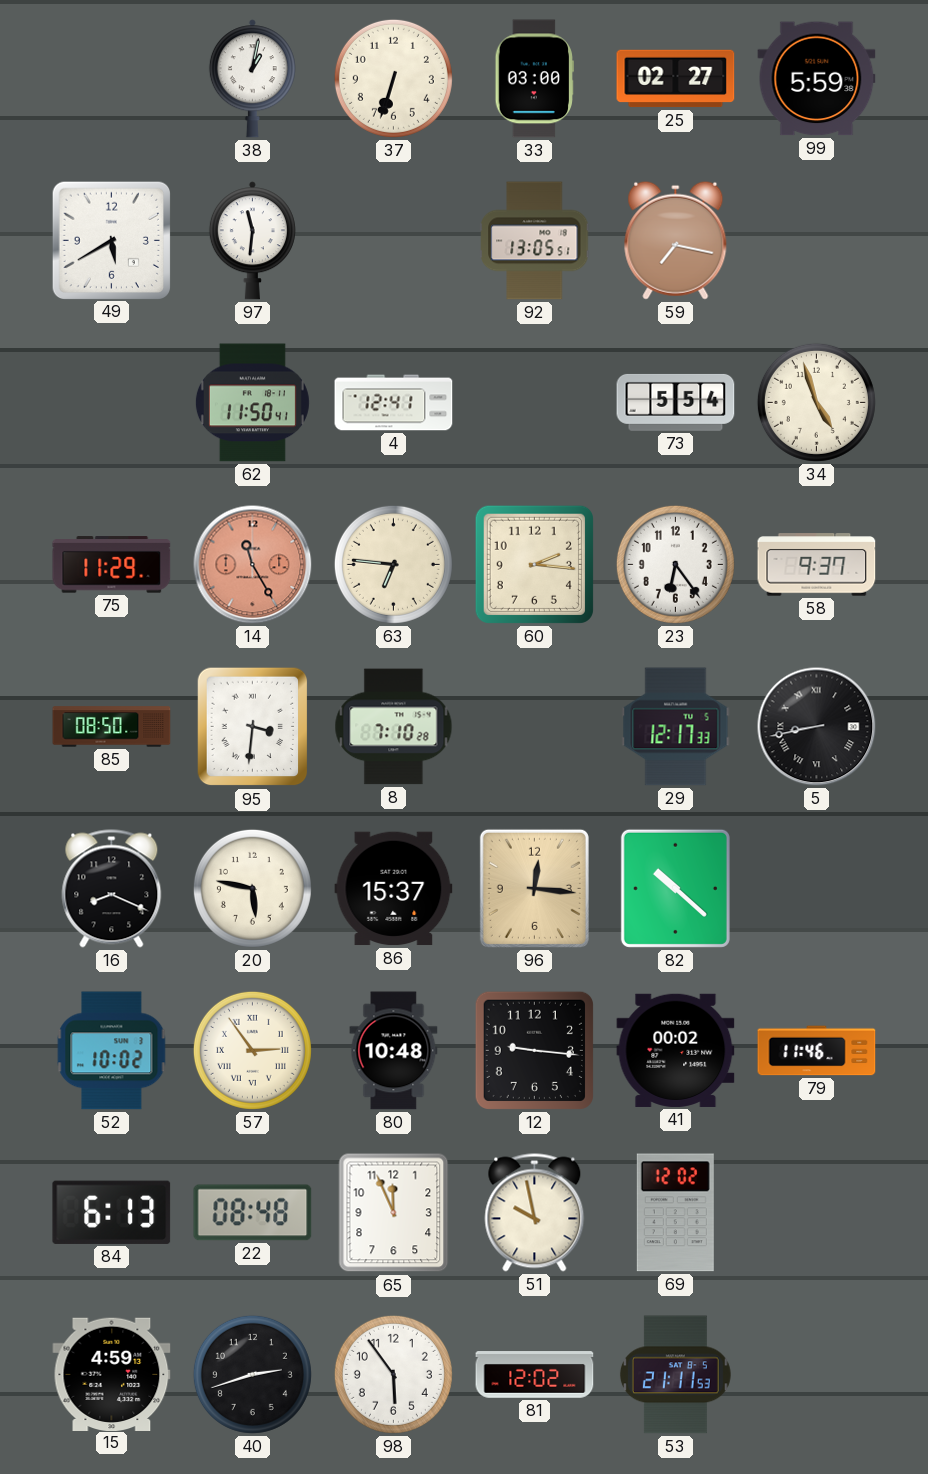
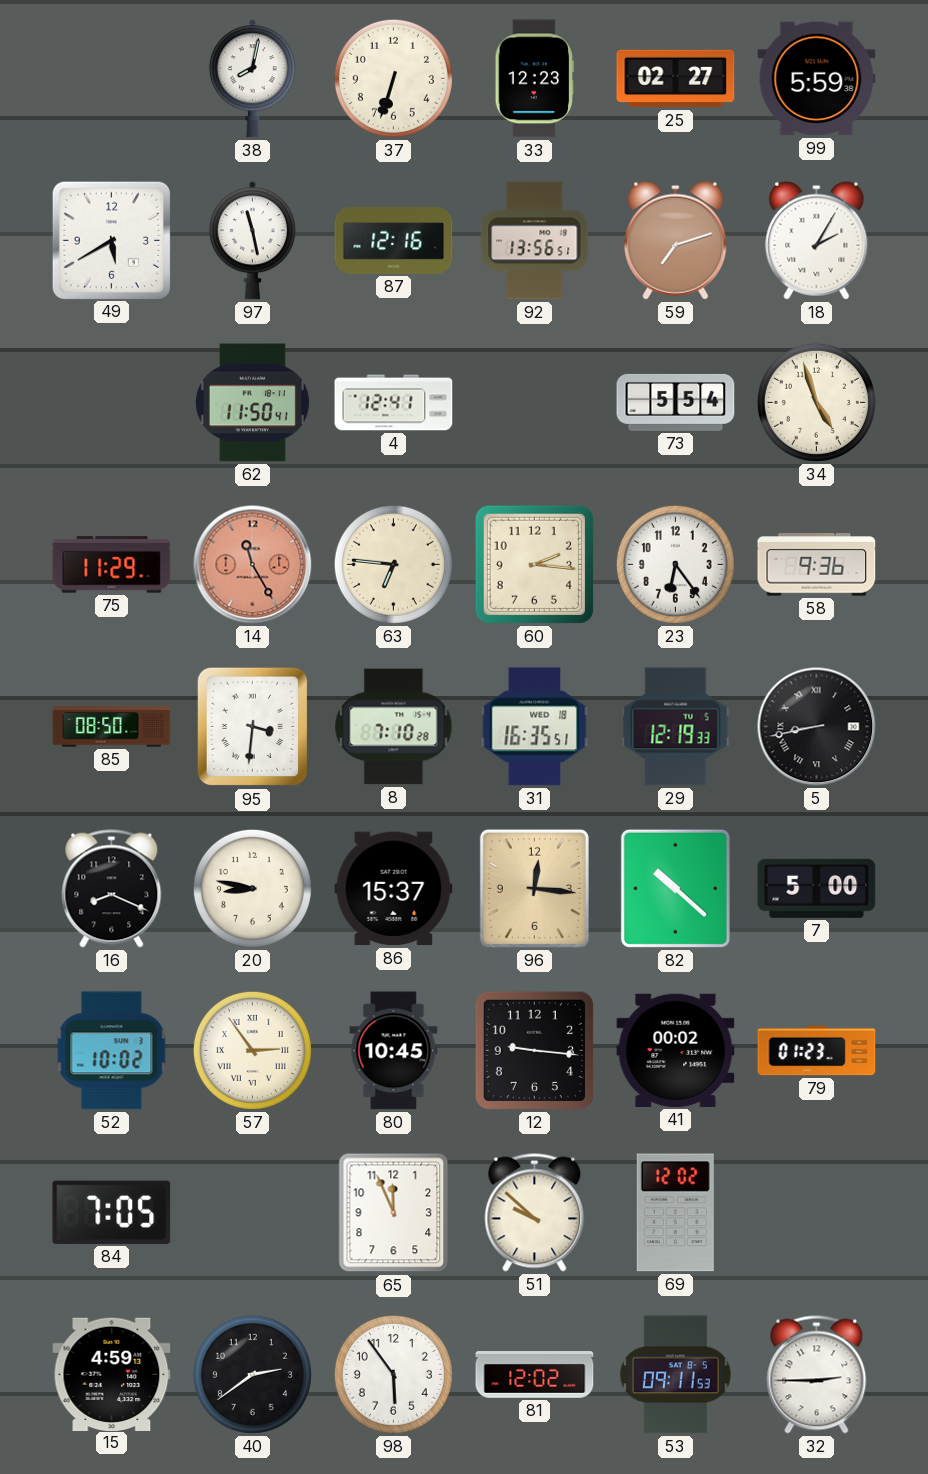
38: 1:02 -> 8:02
33: 03:00 -> 12:23
97: 11:31 -> 11:28
87: none -> 12:16
92: 13:05 -> 13:56
59: 7:17 -> 7:12
18: none -> 2:05
58: 9:37 -> 9:36
31: none -> 16:35
29: 12:17 -> 12:19
20: 5:47 -> 8:47
7: none -> 5:00
80: 10:48 -> 10:45
79: 11:46 -> 01:23
84: 6:13 -> 7:05
22: 08:48 -> none
51: 9:58 -> 9:52
40: 2:42 -> 2:39
53: 21:11 -> 09:11
32: none -> 2:45
